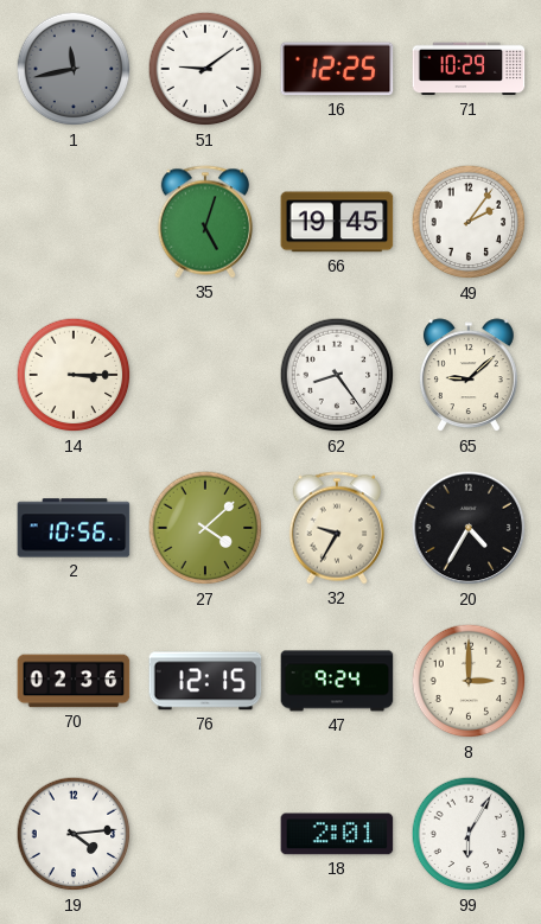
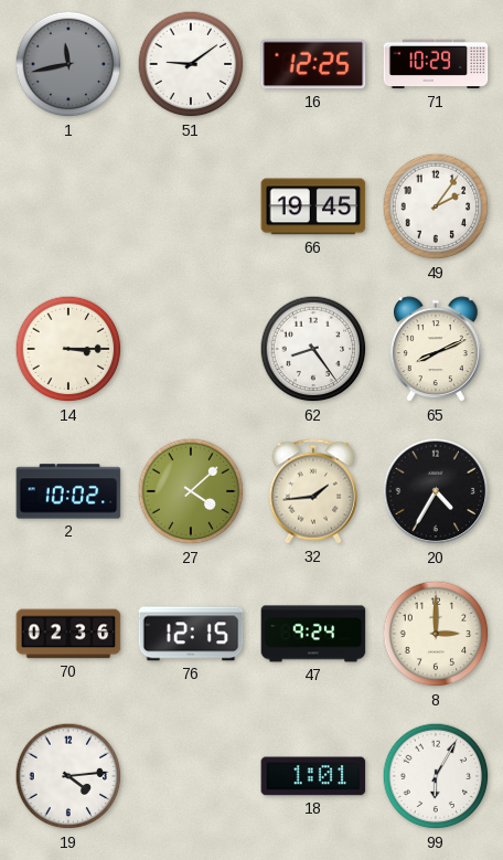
35: 5:03 -> none
65: 9:08 -> 8:11
2: 10:56 -> 10:02
32: 9:35 -> 1:44
18: 2:01 -> 1:01
